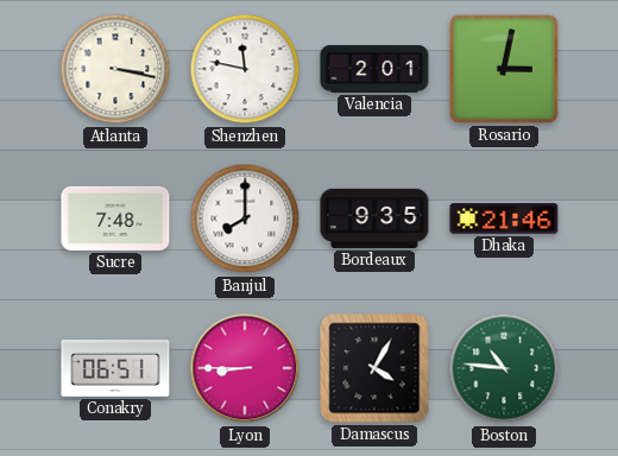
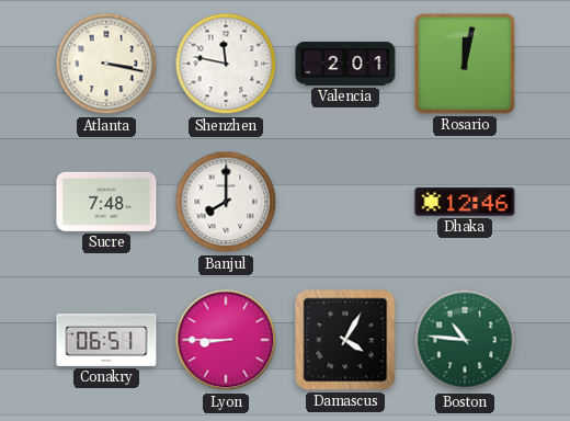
Rosario: 3:02 -> 12:02
Bordeaux: 9:35 -> none
Dhaka: 21:46 -> 12:46
